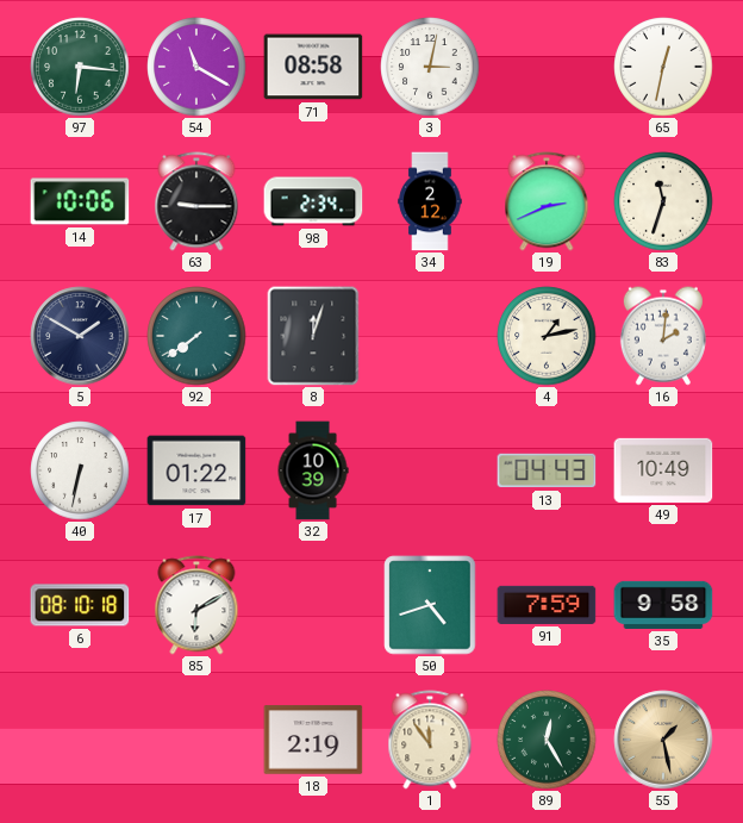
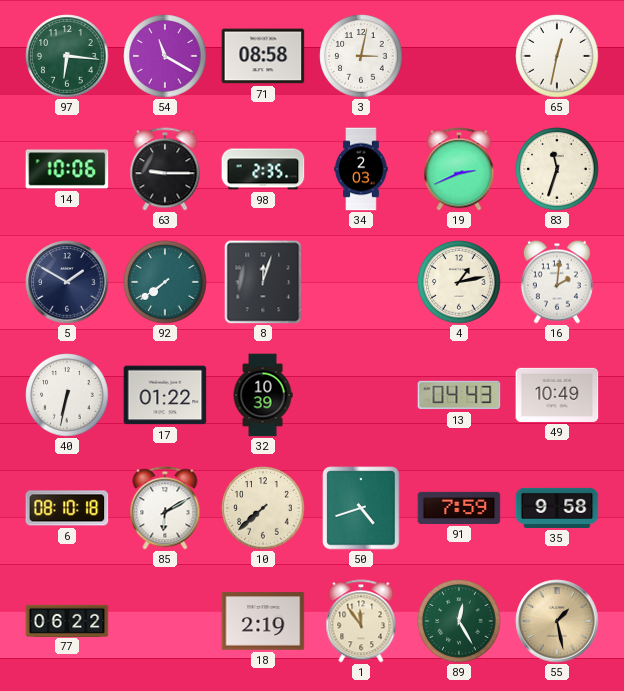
98: 2:34 -> 2:35
34: 2:12 -> 2:03
10: none -> 7:38
77: none -> 06:22
